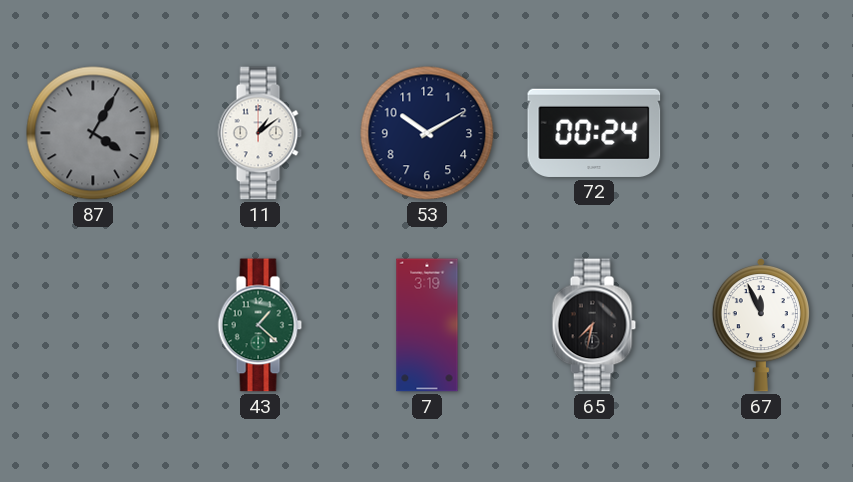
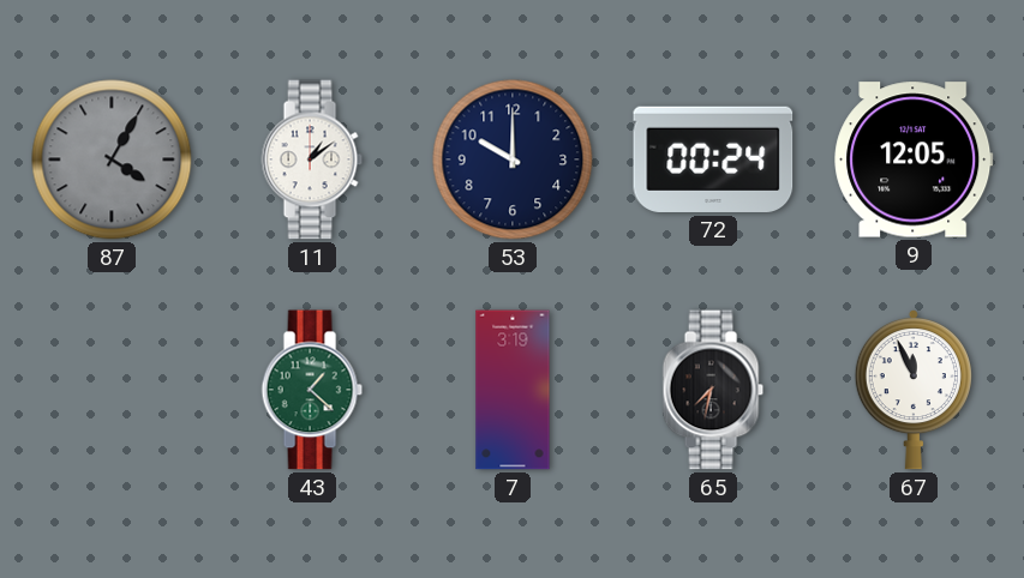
53: 10:10 -> 10:00
9: none -> 12:05
